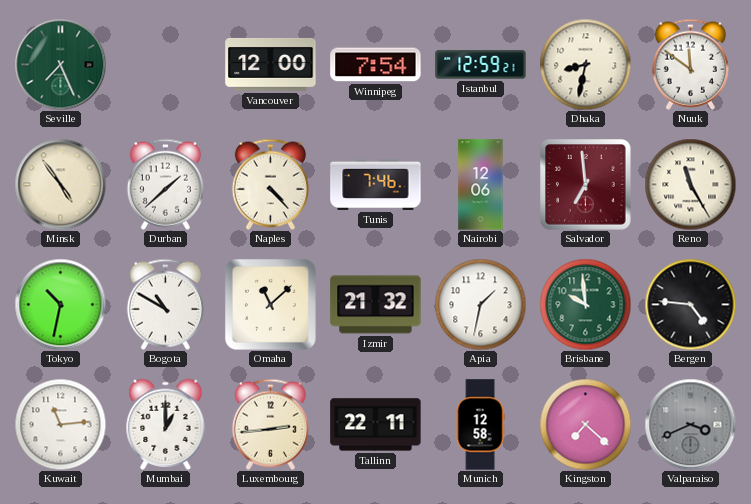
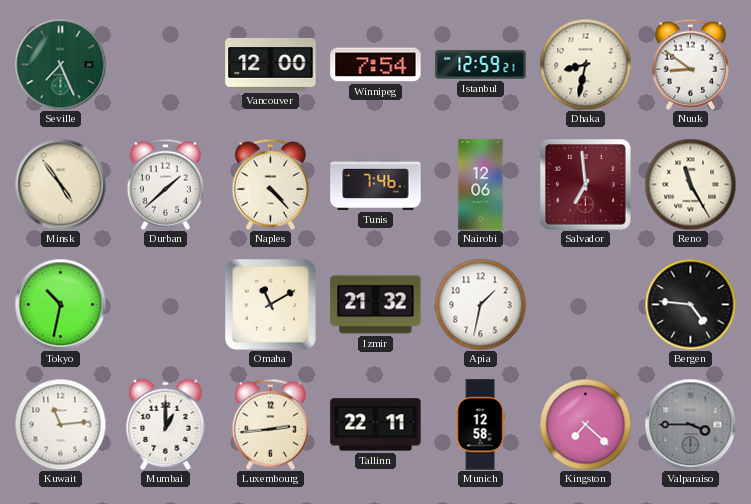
Nuuk: 11:51 -> 8:51
Bogota: 10:50 -> none
Omaha: 11:08 -> 11:10
Brisbane: 9:59 -> none
Valparaiso: 3:41 -> 3:45
